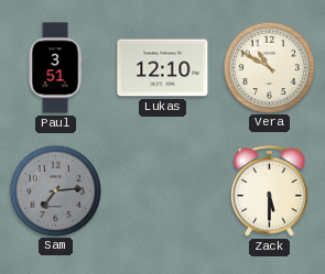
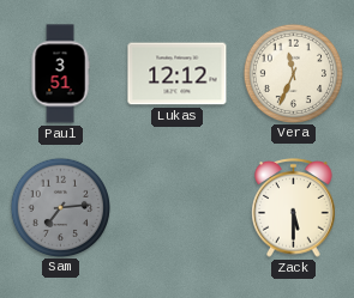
Lukas: 12:10 -> 12:12
Vera: 10:50 -> 11:34
